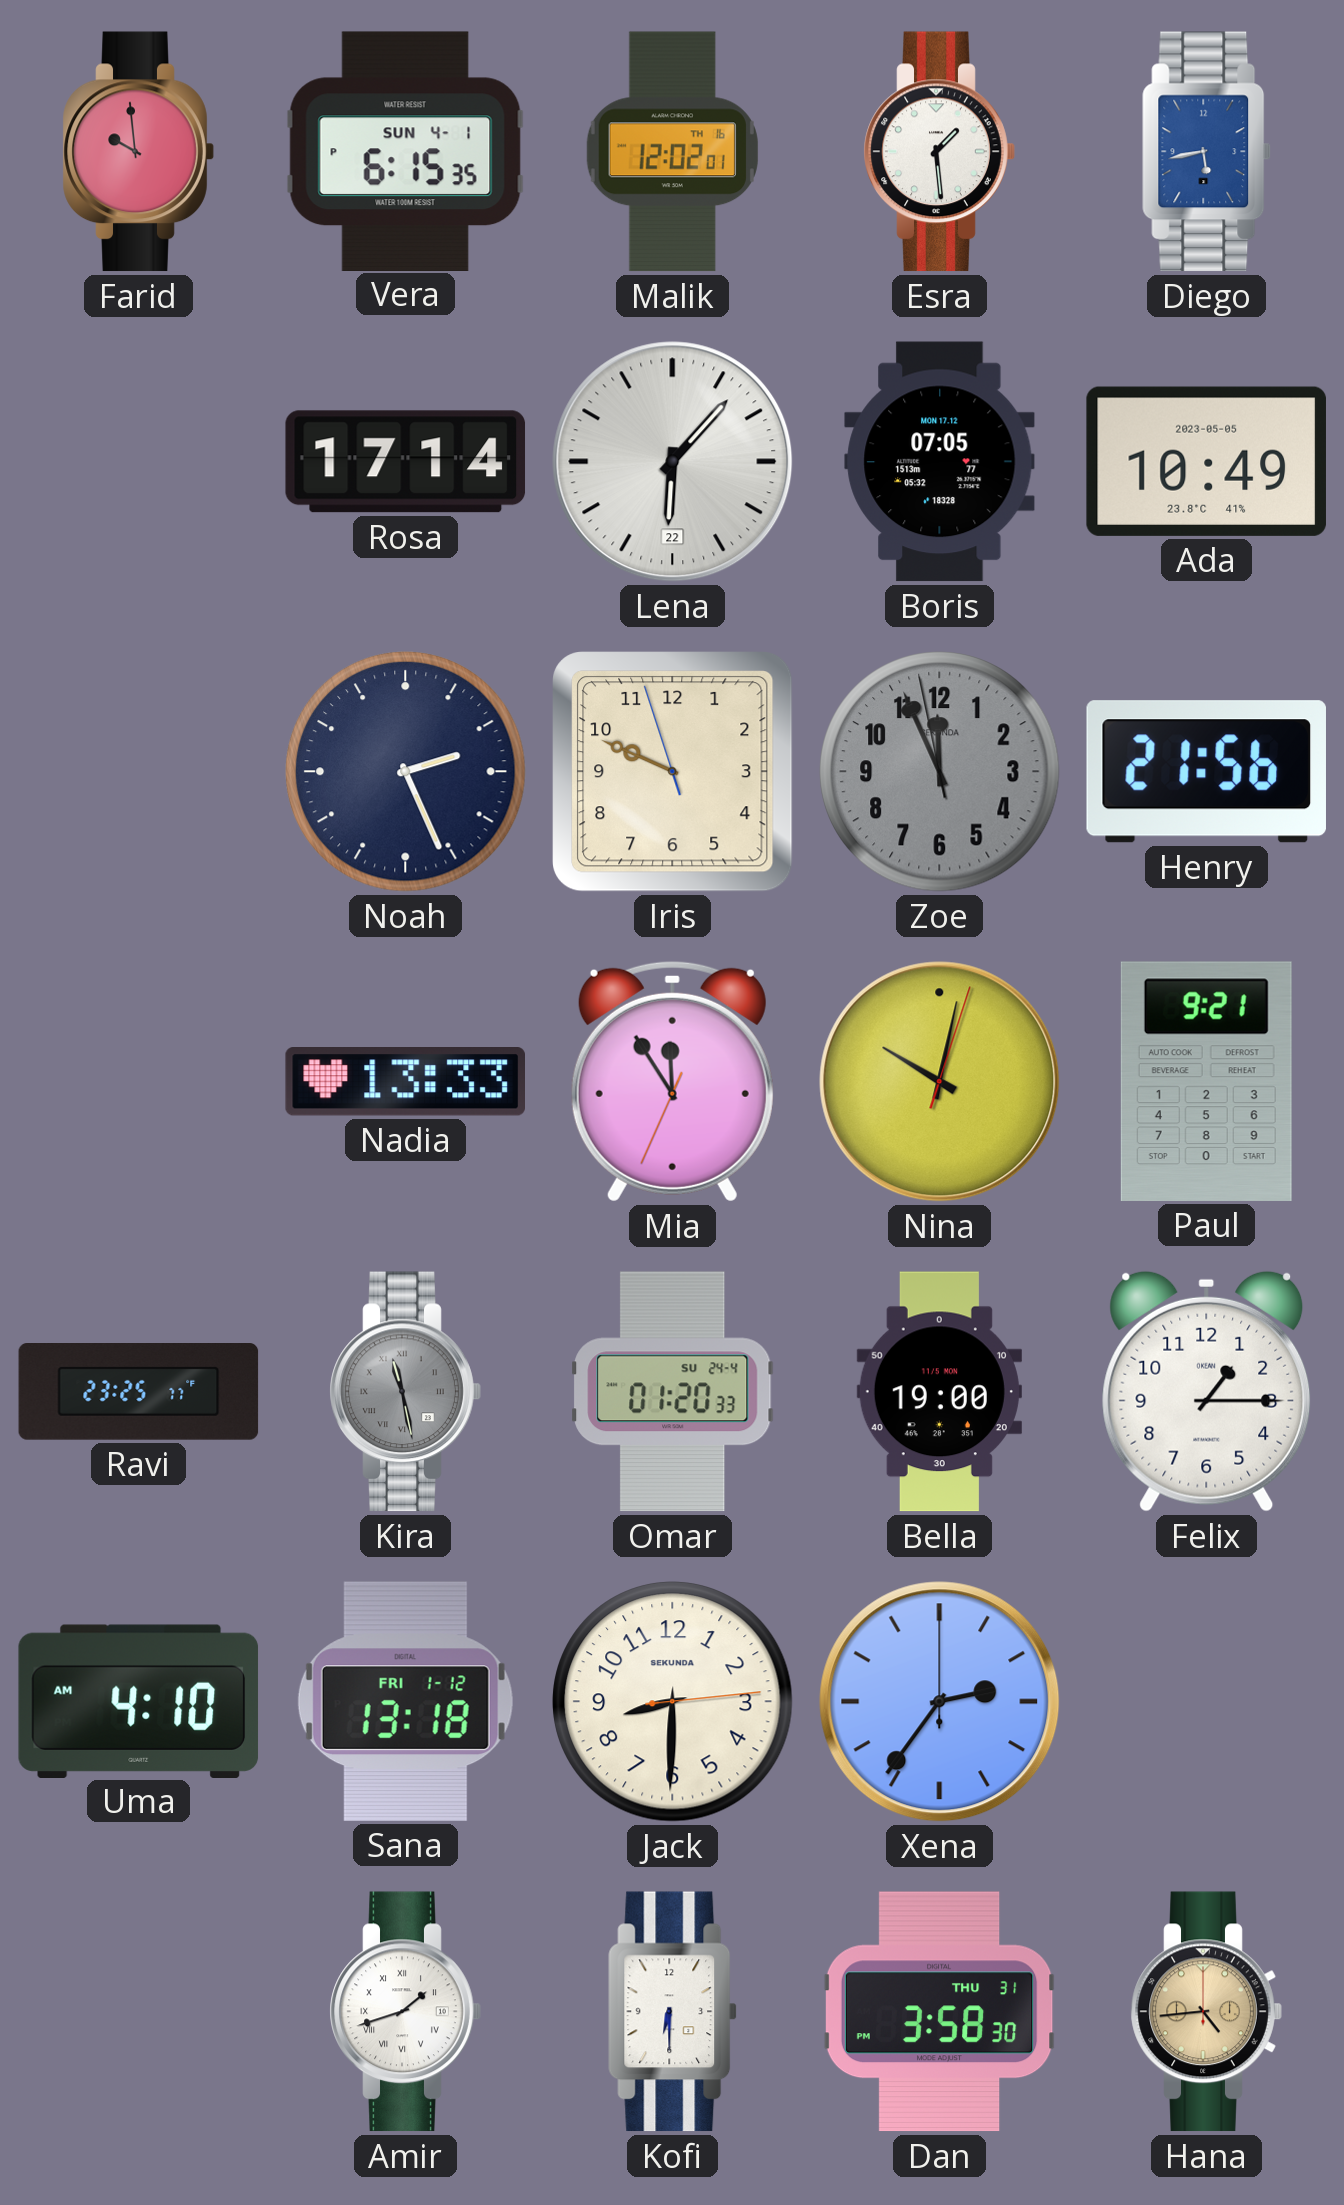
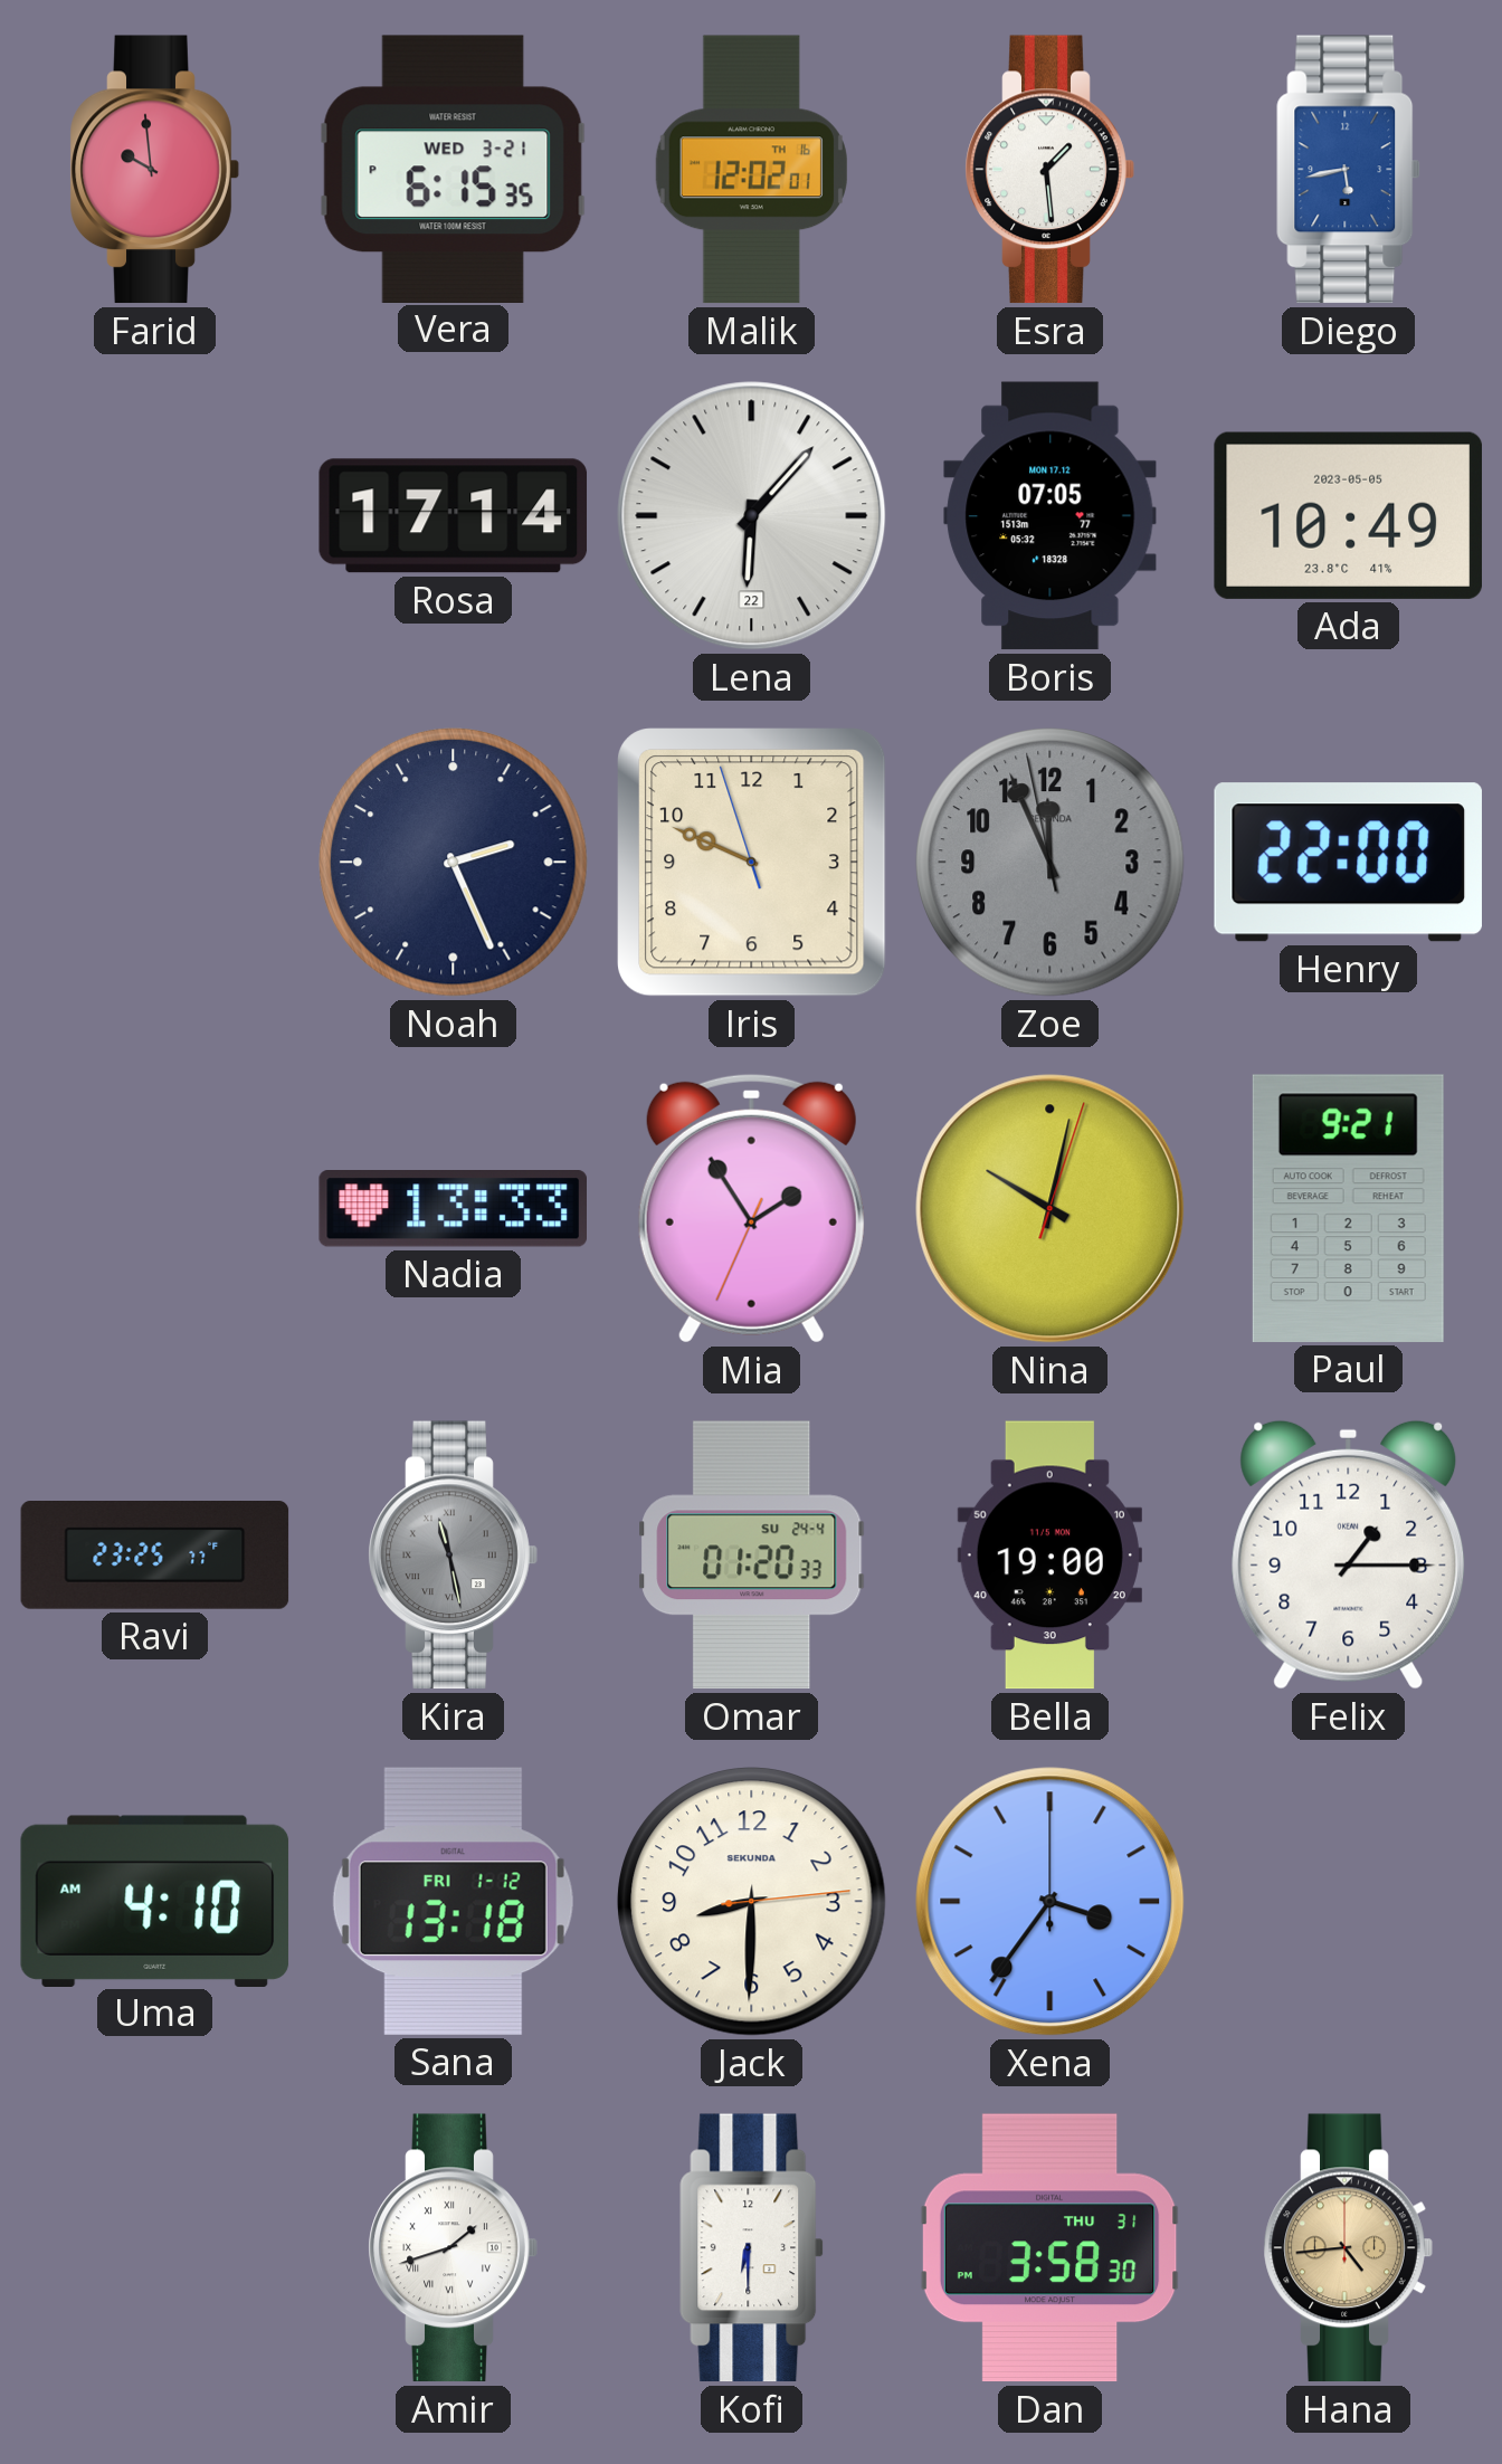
Vera date: SUN 4-1 -> WED 3-21
Henry: 21:56 -> 22:00
Mia: 11:54 -> 1:54
Xena: 2:36 -> 3:36
